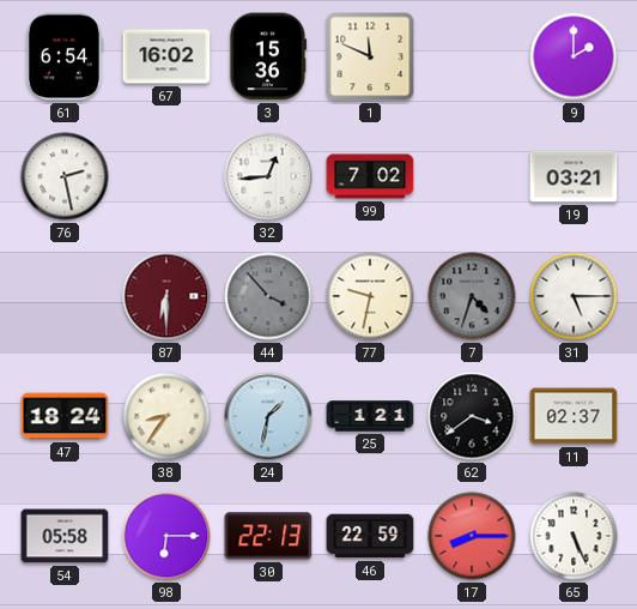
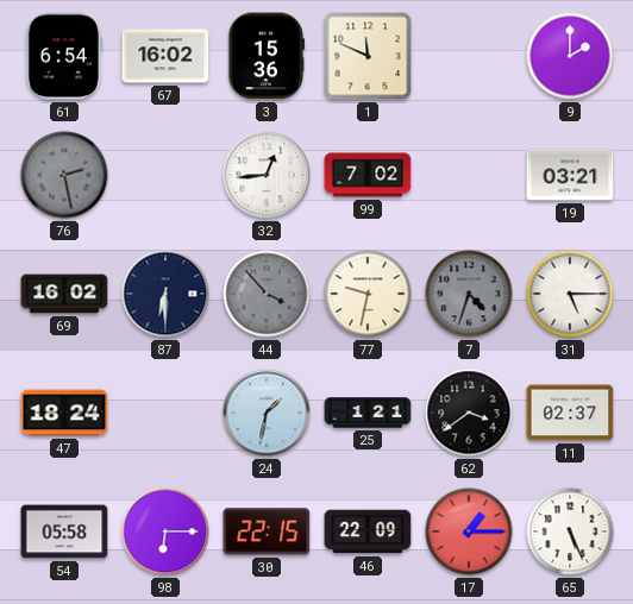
76 dial: white -> grey
69: none -> 16:02
87 dial: burgundy -> navy
38: 8:36 -> none
30: 22:13 -> 22:15
46: 22:59 -> 22:09
17: 8:15 -> 1:15
